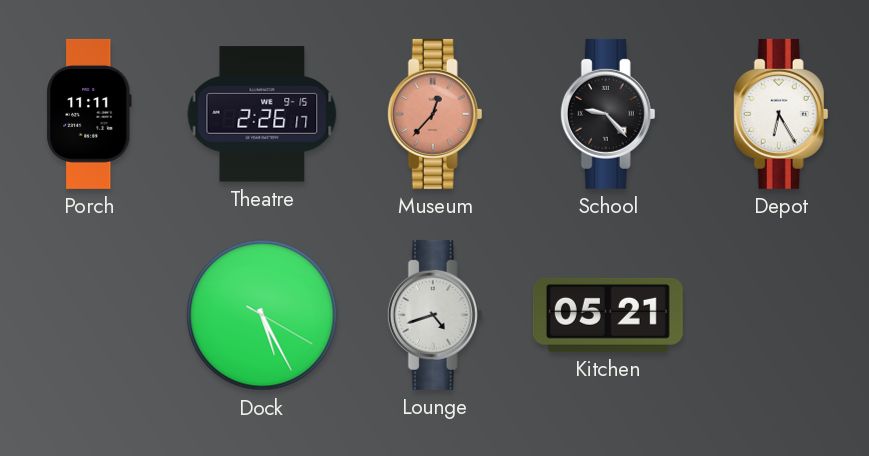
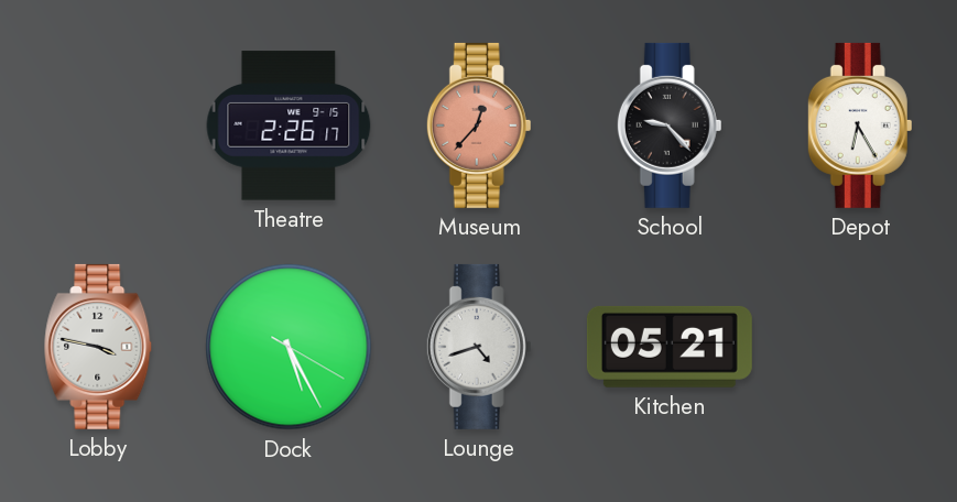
Porch: 11:11 -> none
Lobby: none -> 3:47
